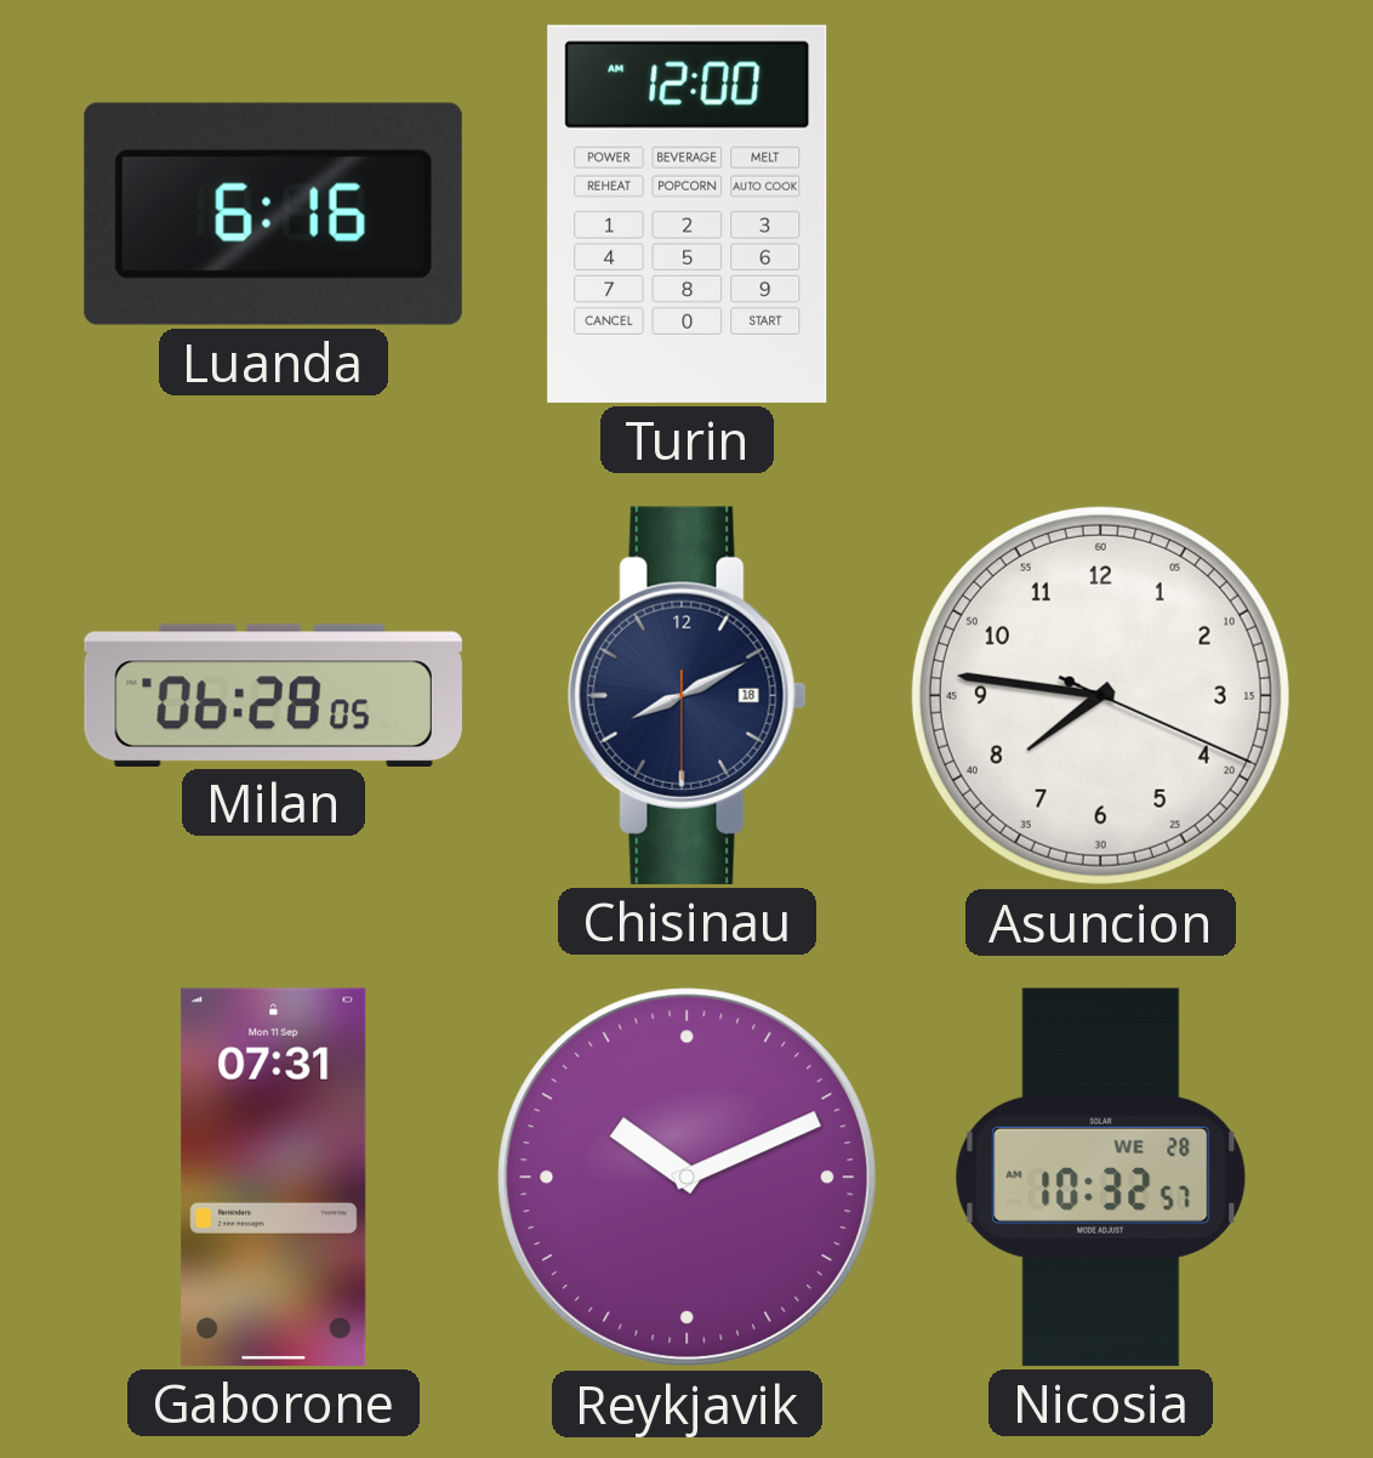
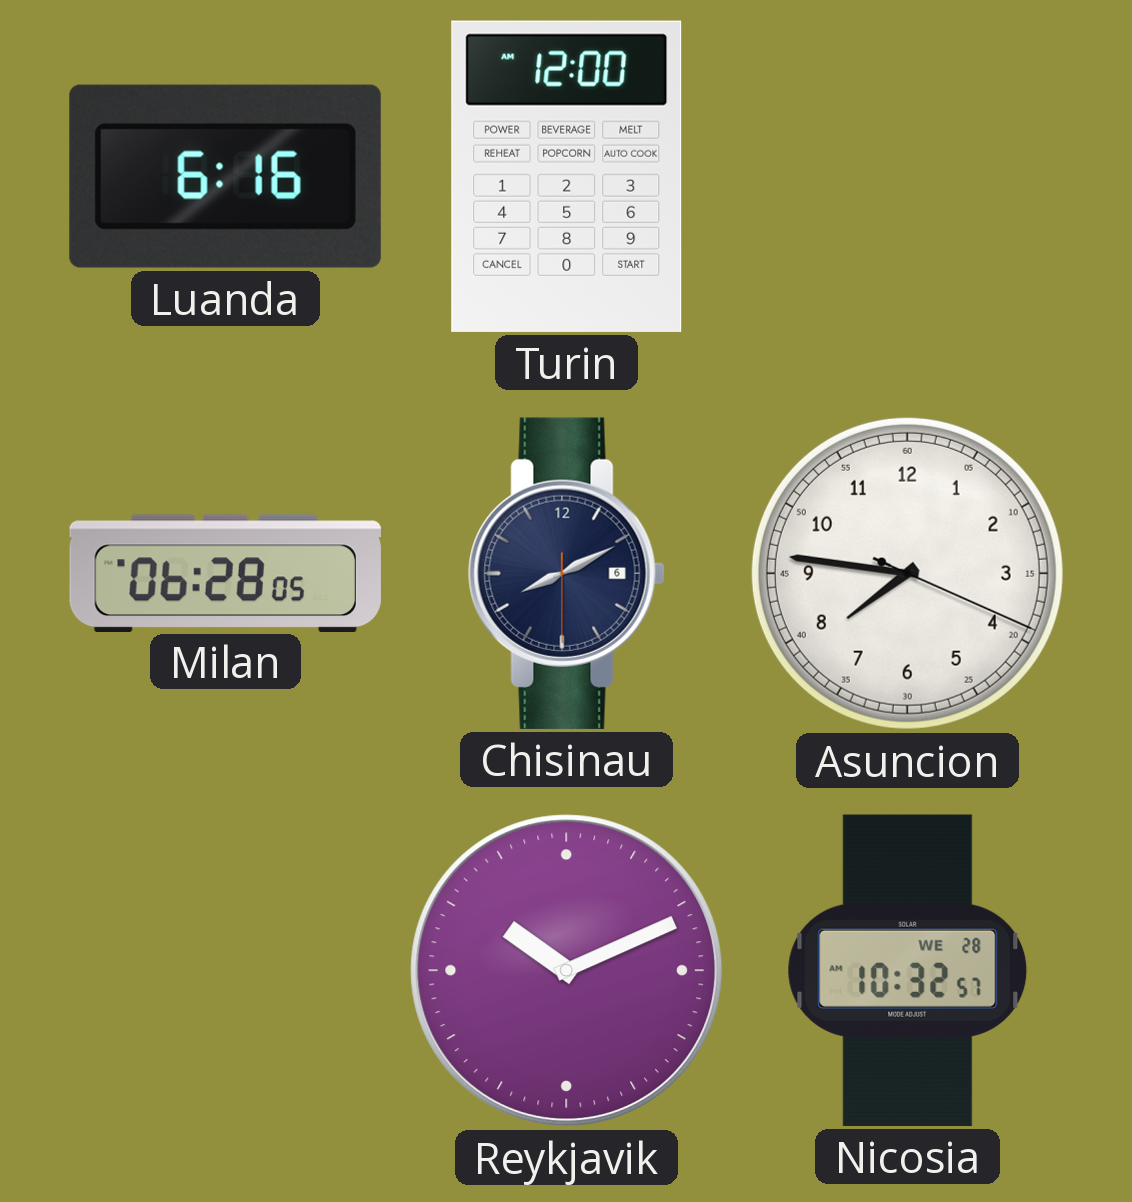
Chisinau date: 18 -> 6
Gaborone: 07:31 -> none
